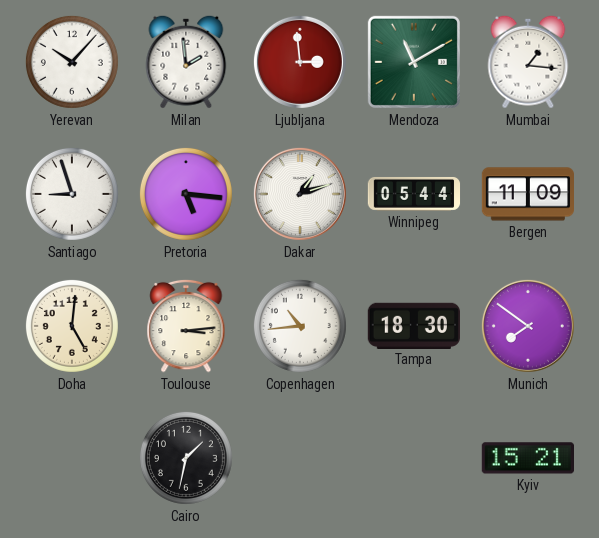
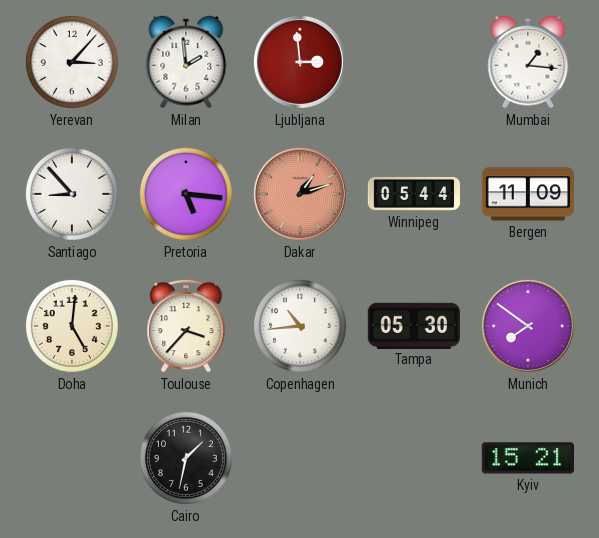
Yerevan: 10:07 -> 3:07
Mendoza: 11:10 -> none
Santiago: 8:57 -> 8:53
Dakar dial: white -> salmon
Toulouse: 3:14 -> 3:37
Tampa: 18:30 -> 05:30
